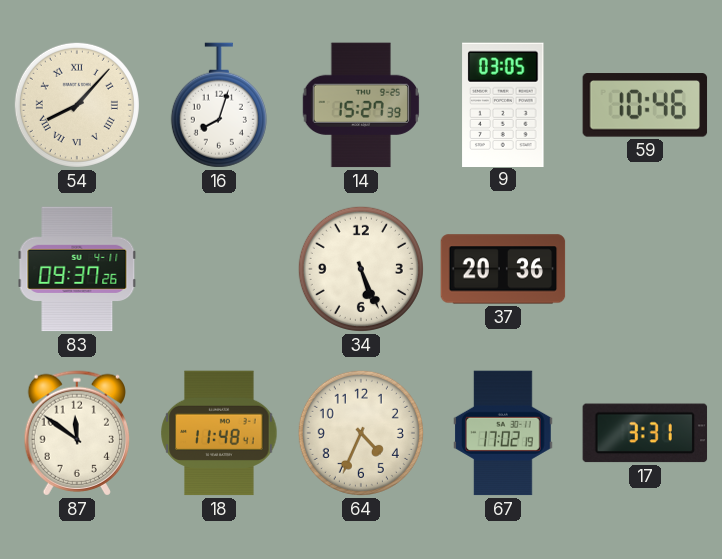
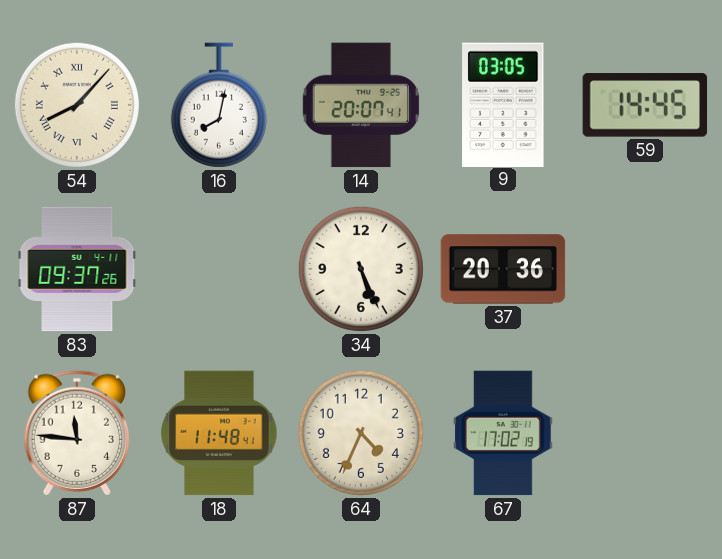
16: 8:03 -> 8:02
14: 15:27 -> 20:07
59: 10:46 -> 14:45
87: 11:51 -> 11:46
17: 3:31 -> none
